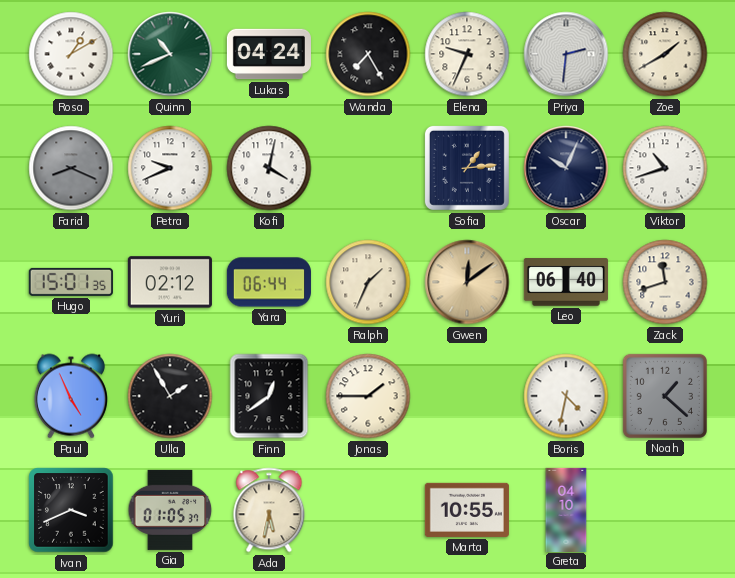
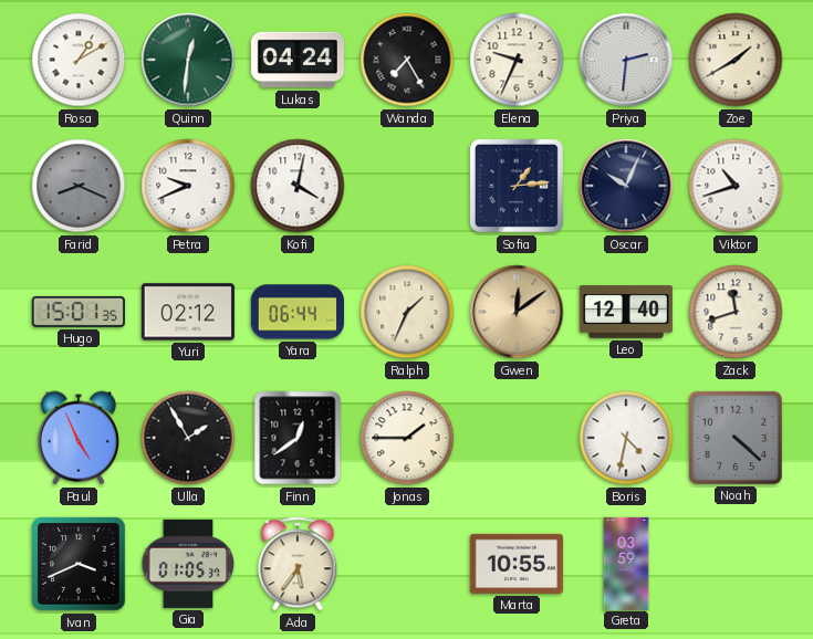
Quinn: 10:41 -> 12:31
Leo: 06:40 -> 12:40
Noah: 1:22 -> 4:22
Ada: 5:32 -> 5:36
Greta: 04:10 -> 03:59
